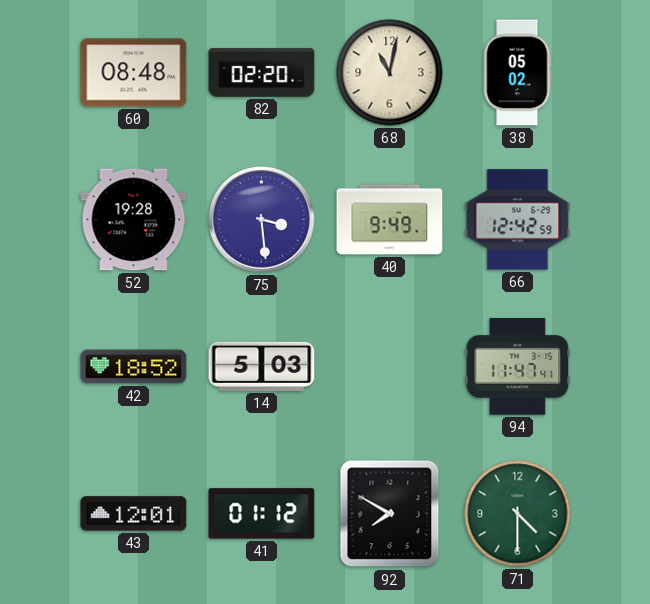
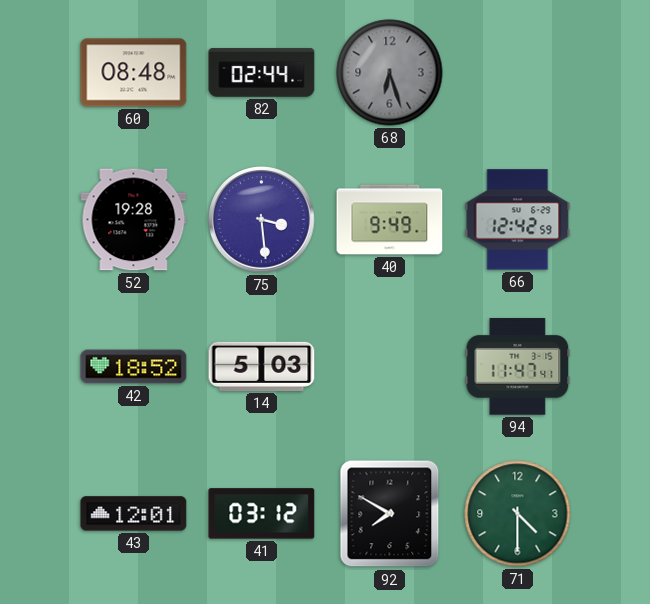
82: 02:20 -> 02:44
68: 11:02 -> 6:27
68 dial: cream -> grey
38: 05:02 -> none
41: 01:12 -> 03:12
